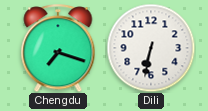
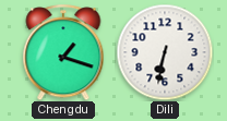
Chengdu: 7:18 -> 1:18
